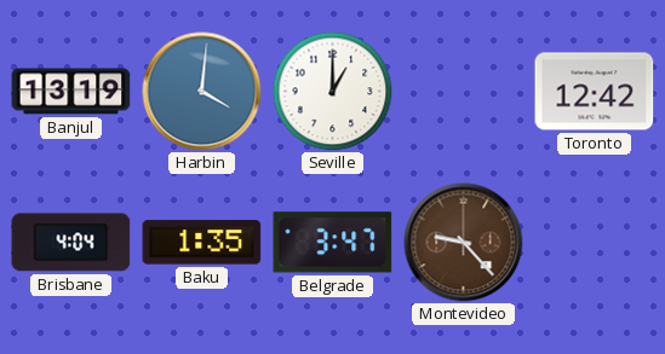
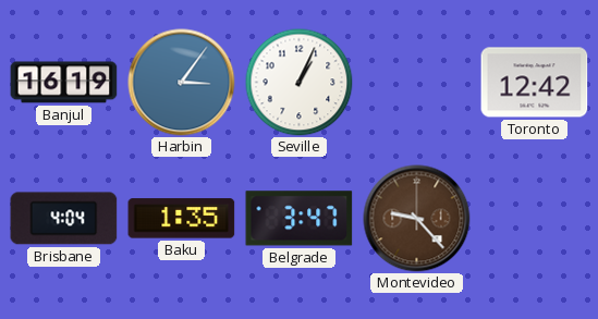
Banjul: 13:19 -> 16:19
Harbin: 4:01 -> 3:06
Seville: 1:00 -> 1:04
